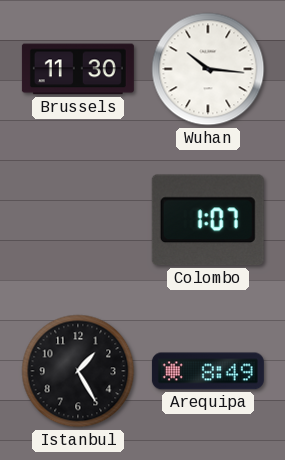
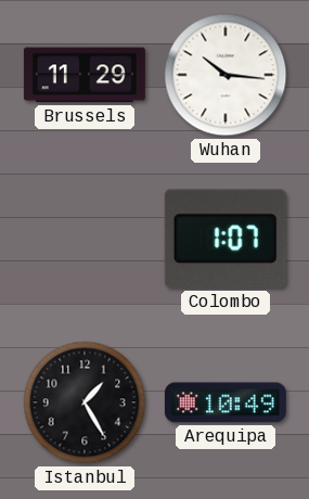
Brussels: 11:30 -> 11:29
Arequipa: 8:49 -> 10:49
